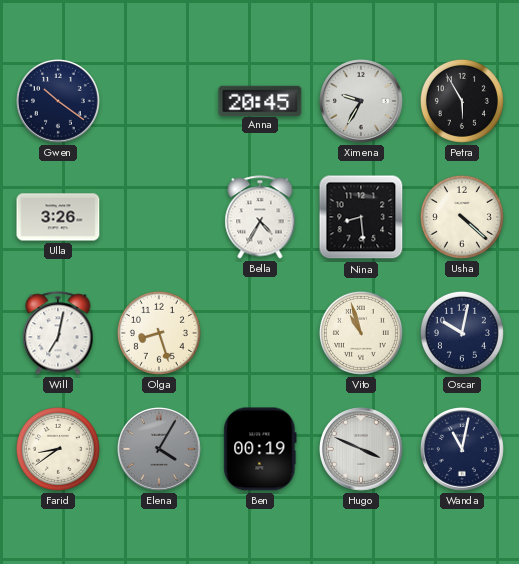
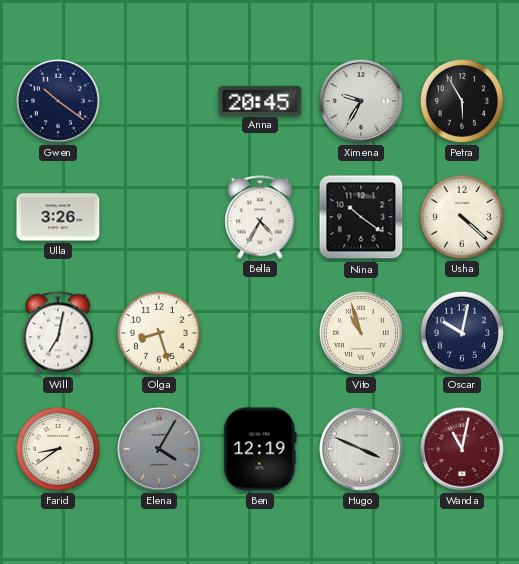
Nina: 8:29 -> 10:21
Ben: 00:19 -> 12:19
Wanda dial: navy -> burgundy
